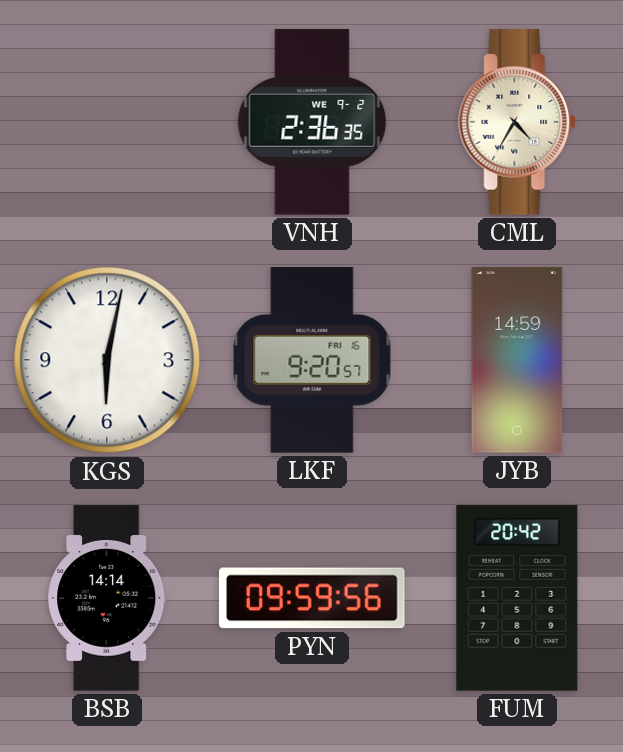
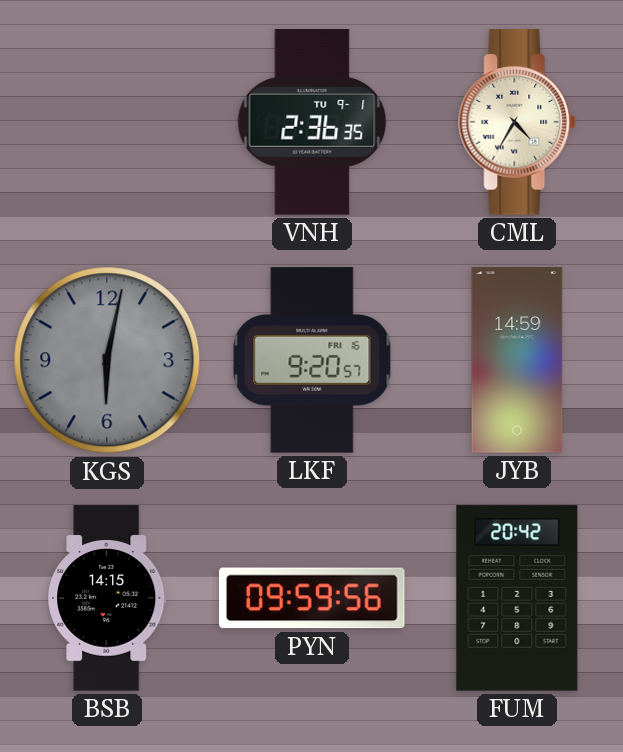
VNH date: WE 9-2 -> TU 9-1
KGS dial: white -> grey
BSB: 14:14 -> 14:15
